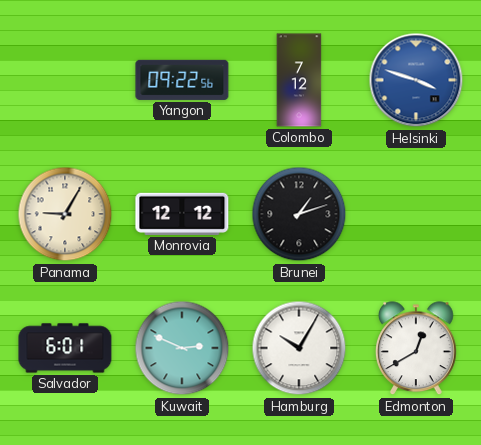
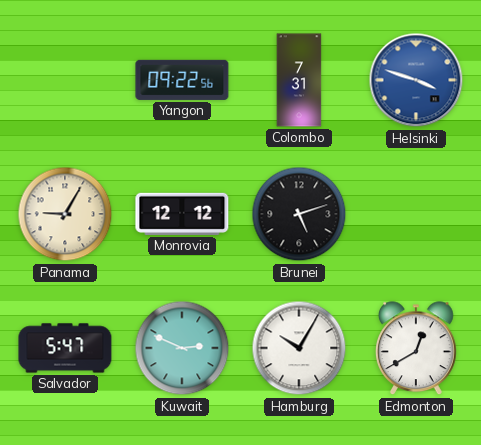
Colombo: 7:12 -> 7:31
Brunei: 1:12 -> 5:12
Salvador: 6:01 -> 5:47
